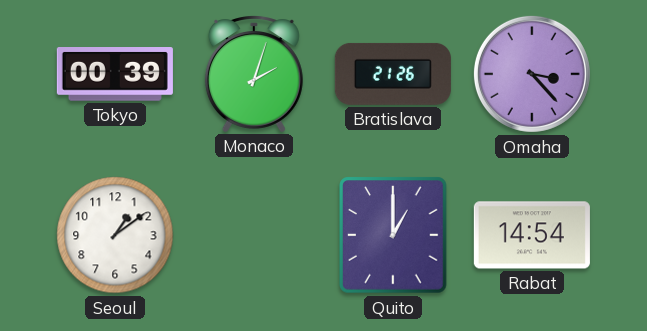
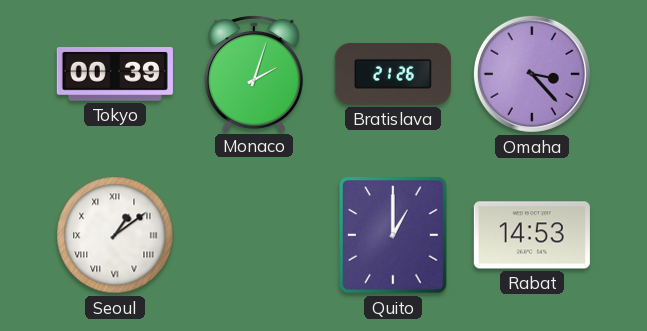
Seoul numerals: Arabic -> Roman
Rabat: 14:54 -> 14:53
